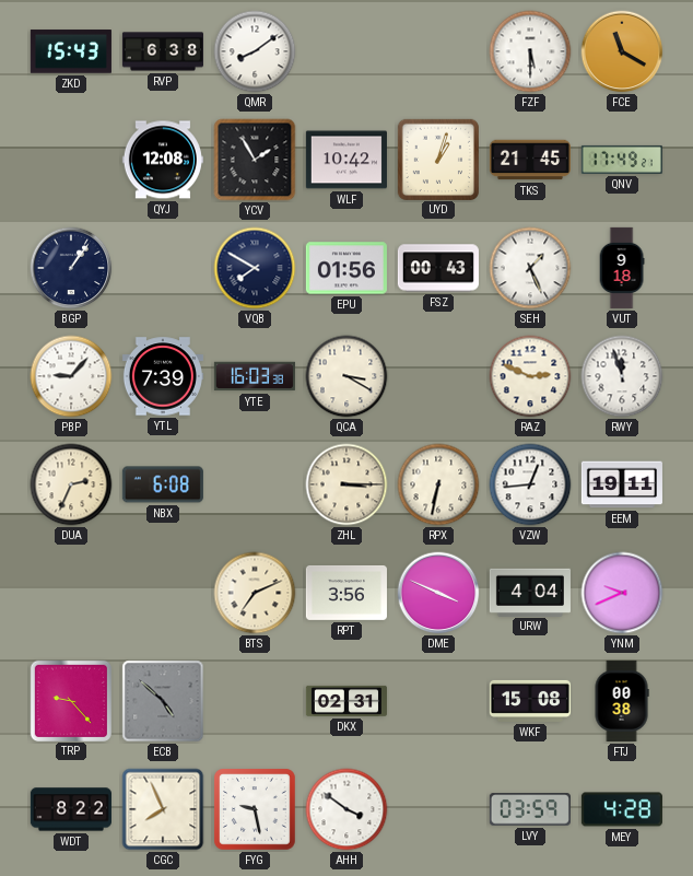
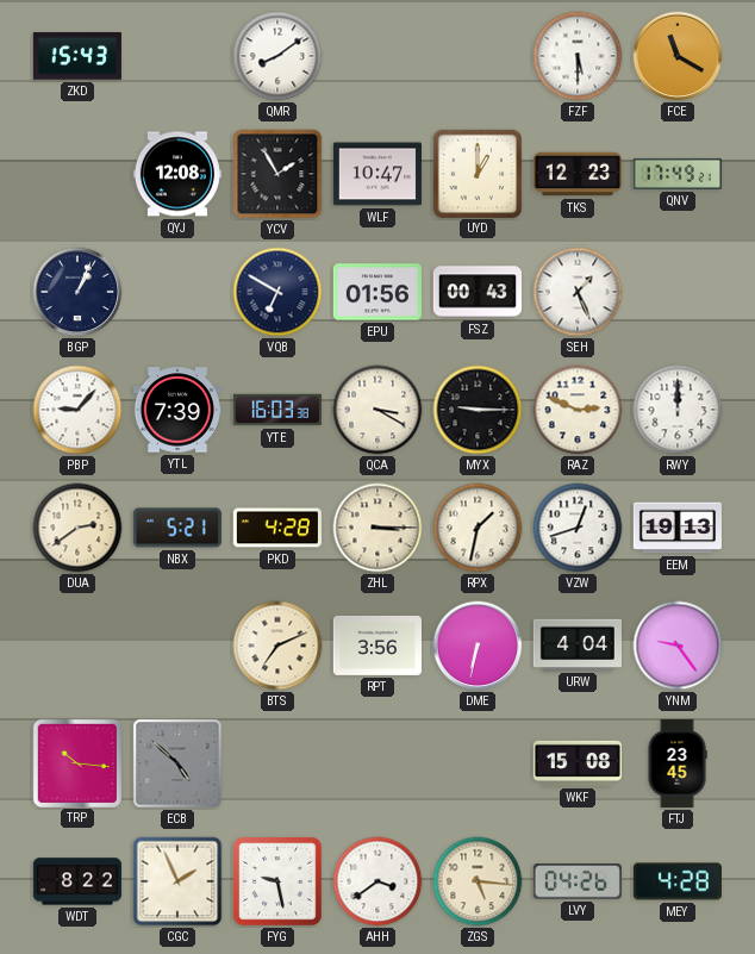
RVP: 6:38 -> none
WLF: 10:42 -> 10:47
UYD: 1:03 -> 1:00
TKS: 21:45 -> 12:23
BGP: 1:06 -> 1:04
VQB: 7:50 -> 6:50
VUT: 9:18 -> none
MYX: none -> 9:15
RWY: 11:57 -> 12:00
DUA: 2:34 -> 2:39
NBX: 6:08 -> 5:21
PKD: none -> 4:28
RPX: 6:32 -> 1:32
VZW: 12:44 -> 12:42
EEM: 19:11 -> 19:13
DME: 3:49 -> 6:32
YNM: 9:41 -> 9:24
TRP: 9:23 -> 10:16
DKX: 02:31 -> none
FTJ: 00:38 -> 23:45
CGC: 7:56 -> 1:56
AHH: 3:51 -> 3:39
ZGS: none -> 5:16
LVY: 03:59 -> 04:26
